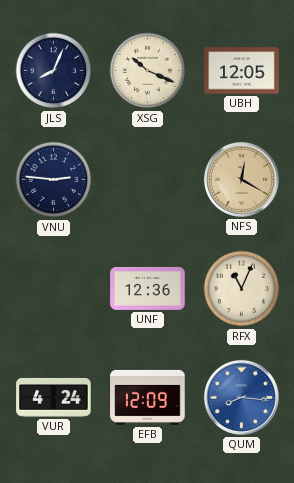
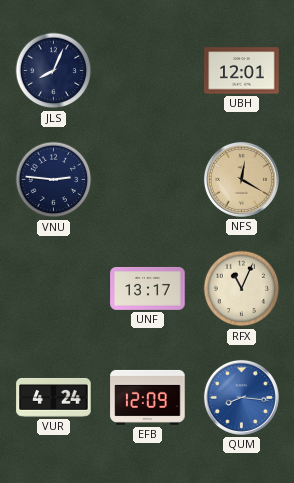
XSG: 10:19 -> none
UBH: 12:05 -> 12:01
UNF: 12:36 -> 13:17
